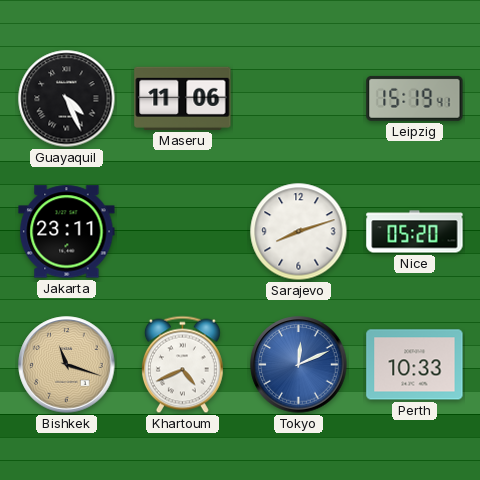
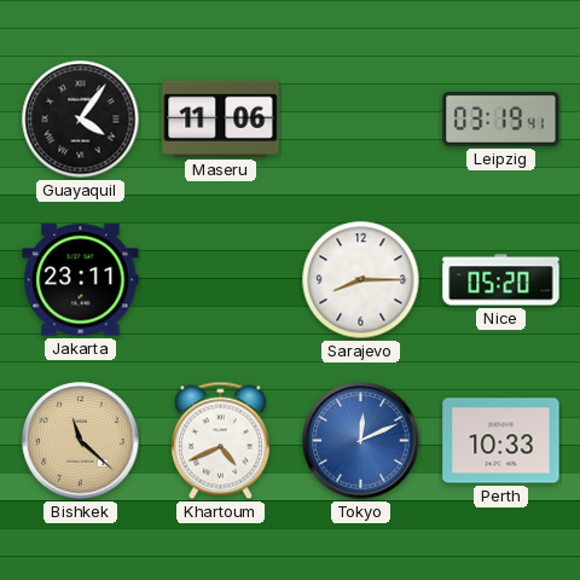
Guayaquil: 4:26 -> 4:06
Leipzig: 15:19 -> 03:19
Sarajevo: 8:12 -> 8:15
Bishkek: 11:18 -> 11:22
